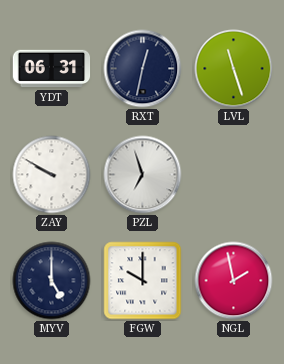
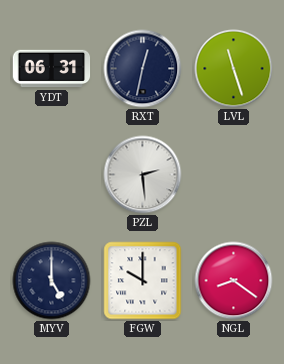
ZAY: 9:50 -> none
PZL: 6:57 -> 2:29
NGL: 1:58 -> 8:21
